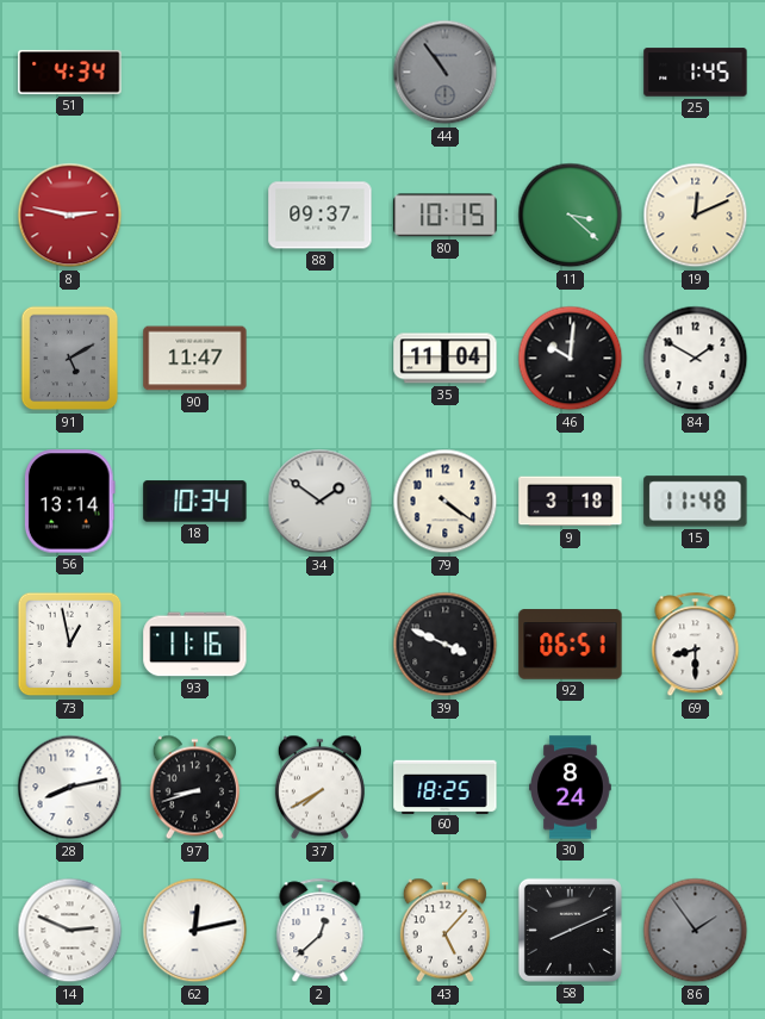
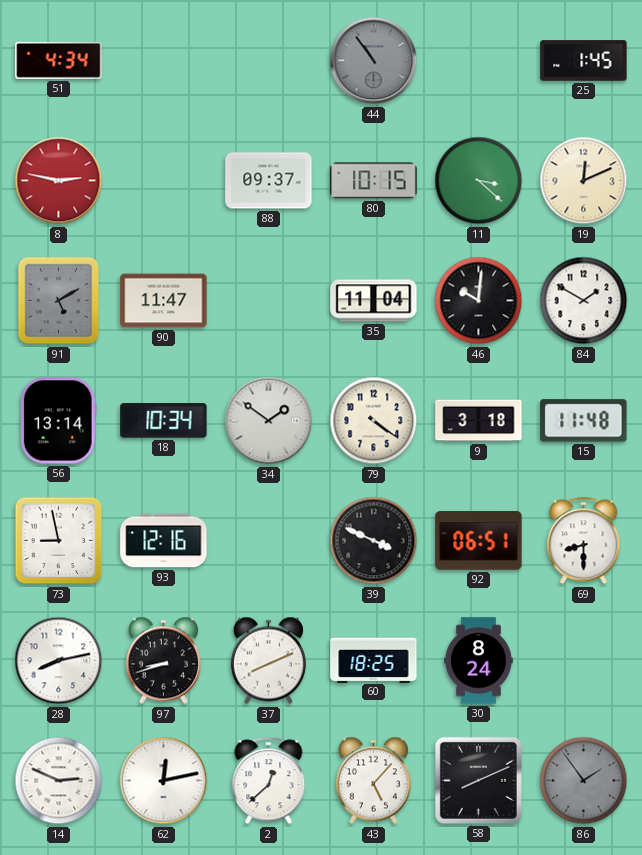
73: 12:58 -> 8:58
93: 11:16 -> 12:16
37: 7:40 -> 8:11
